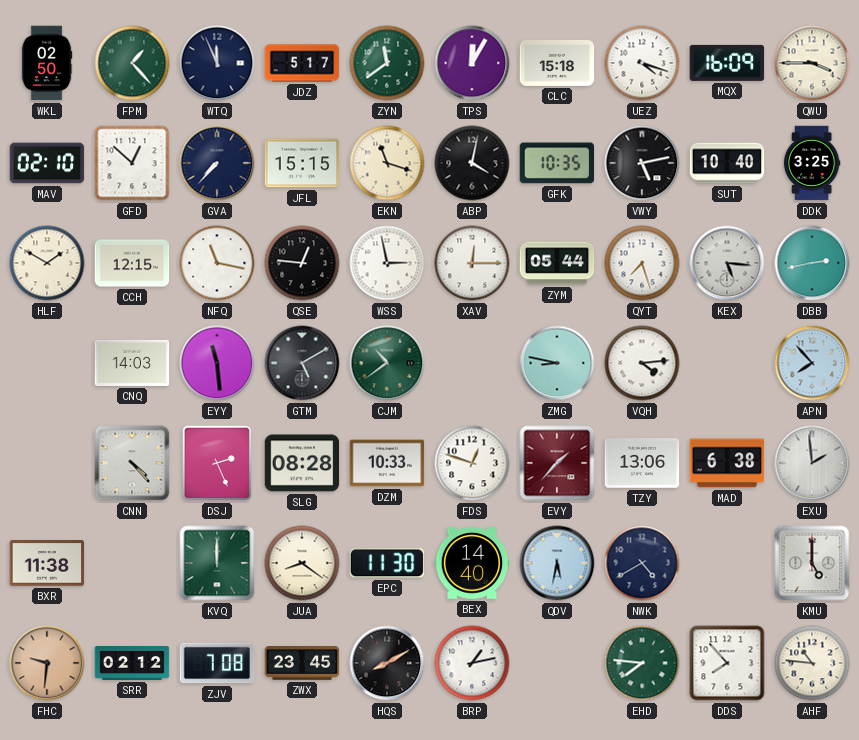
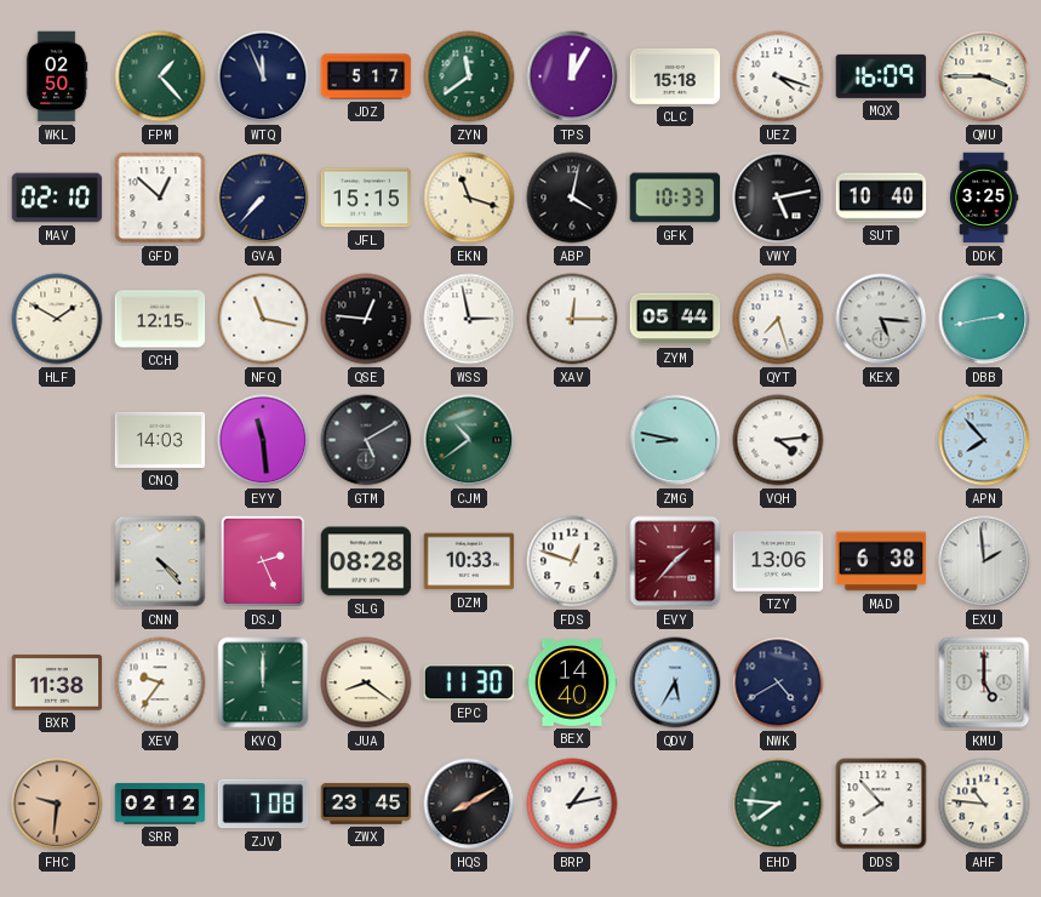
GFK: 10:35 -> 10:33
XEV: none -> 9:36
QDV: 5:32 -> 5:35
